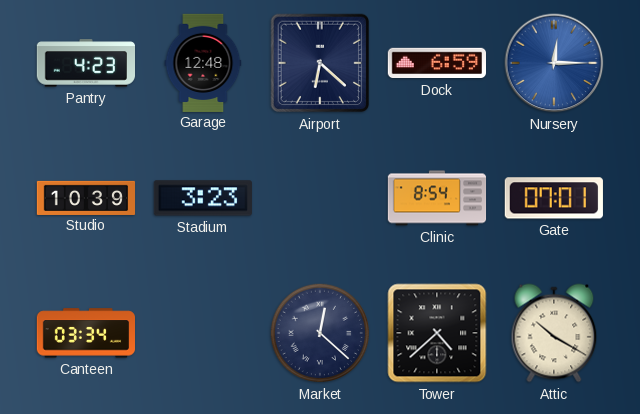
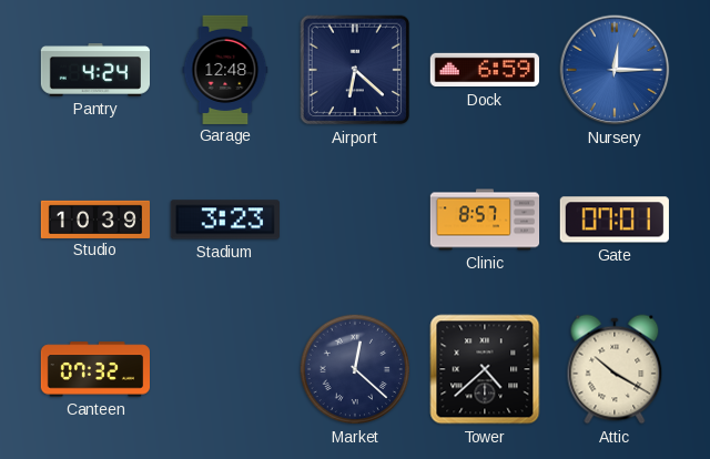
Pantry: 4:23 -> 4:24
Clinic: 8:54 -> 8:57
Canteen: 03:34 -> 07:32
